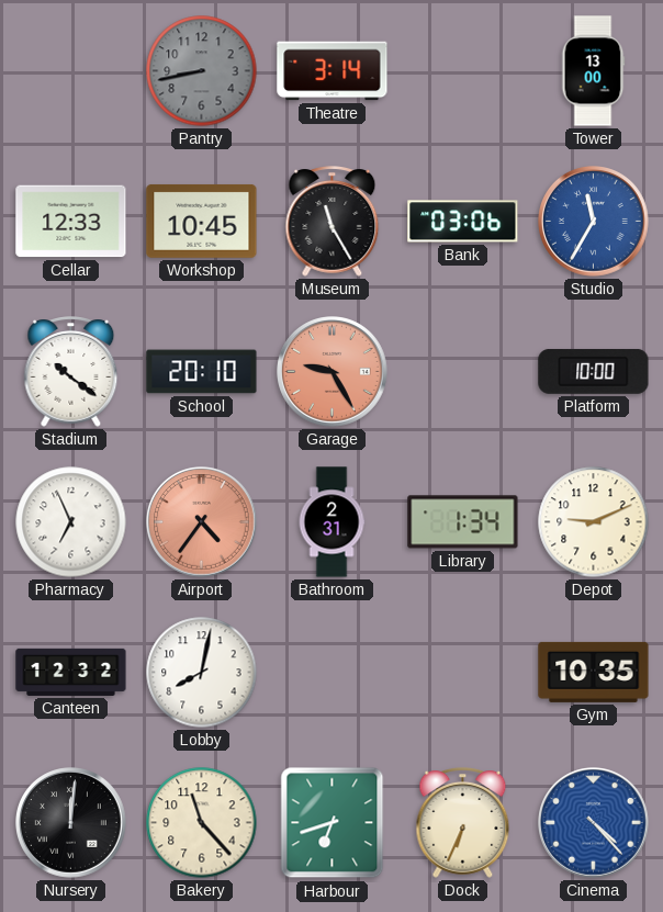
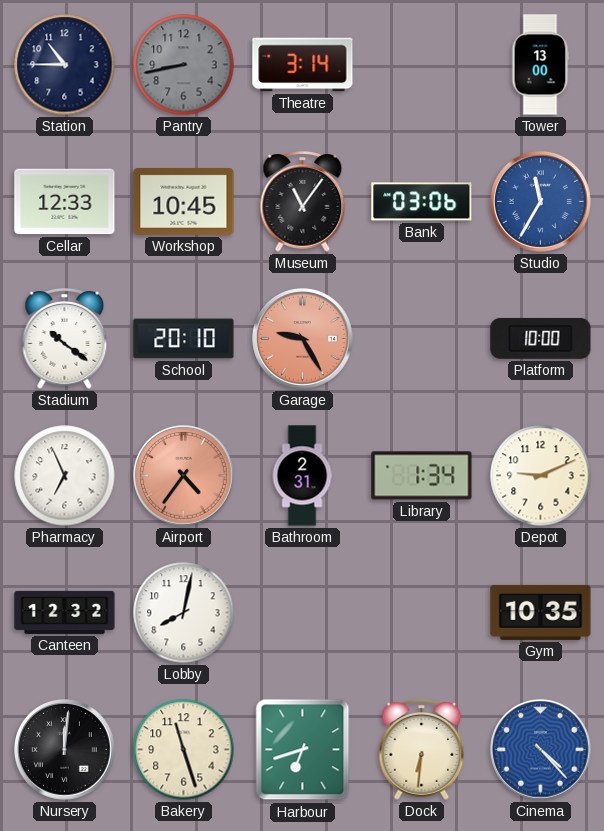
Station: none -> 10:45
Museum: 11:25 -> 11:06
Bakery: 11:23 -> 11:27
Dock: 6:34 -> 6:31
